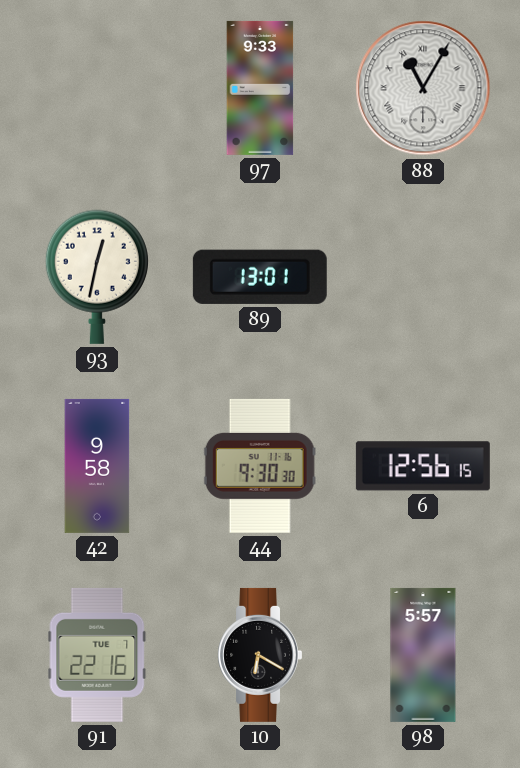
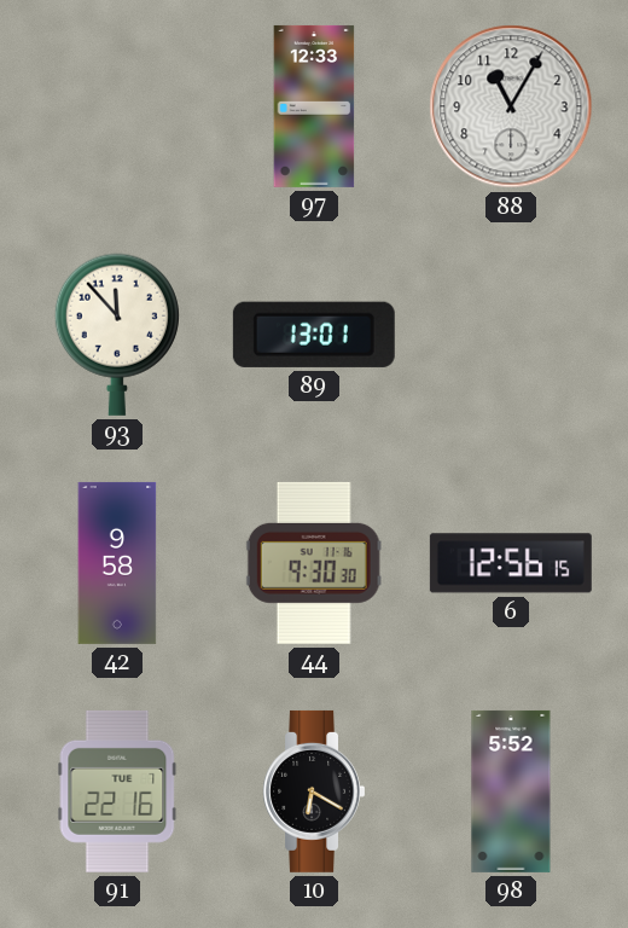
97: 9:33 -> 12:33
88 numerals: Roman -> Arabic
93: 12:32 -> 11:53
98: 5:57 -> 5:52
